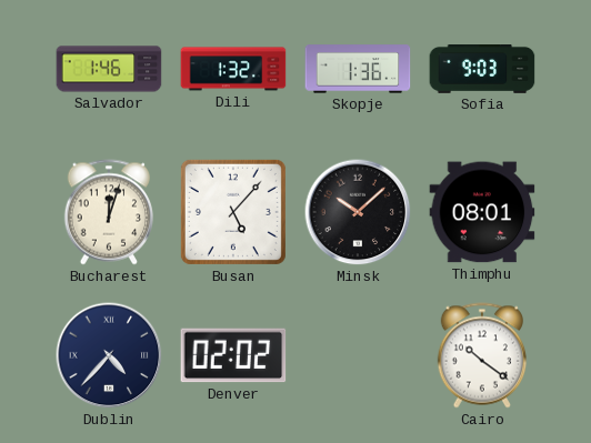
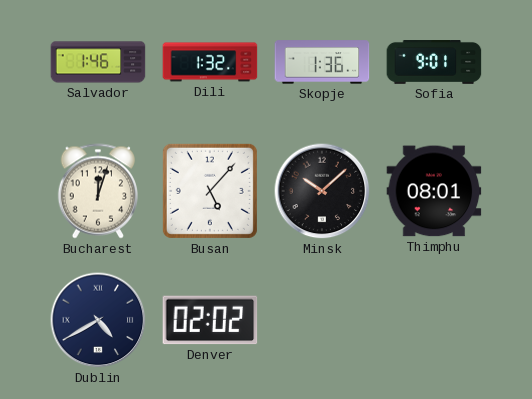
Sofia: 9:03 -> 9:01
Dublin: 4:37 -> 4:40
Cairo: 10:21 -> none
